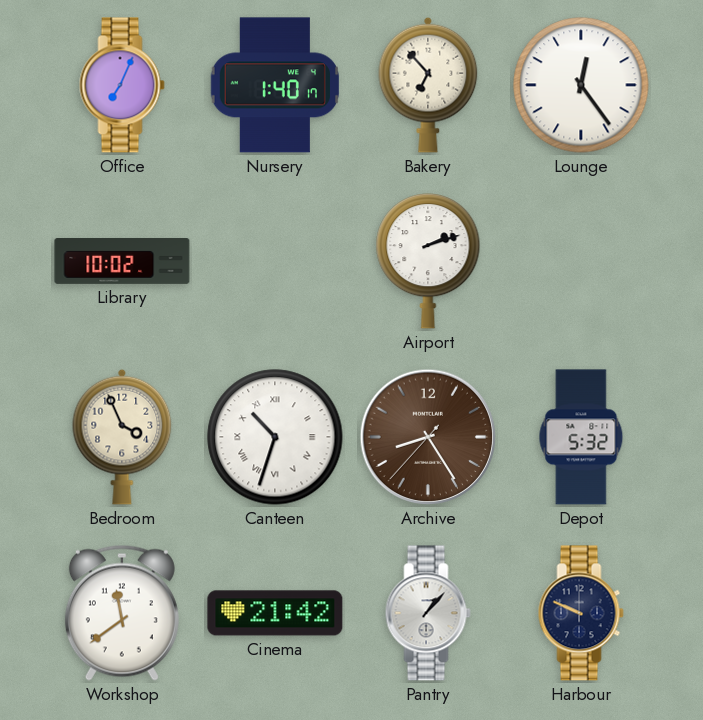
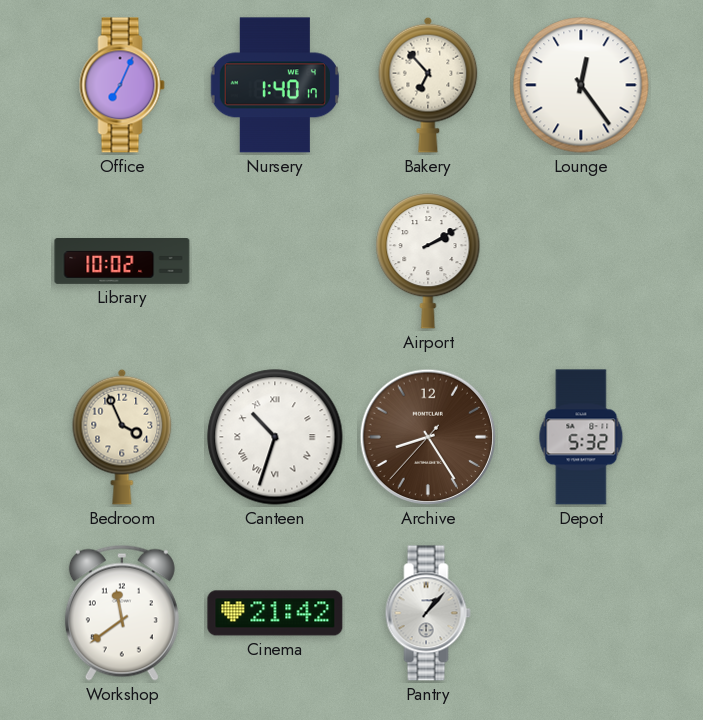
Airport: 2:12 -> 2:10
Harbour: 9:49 -> none
